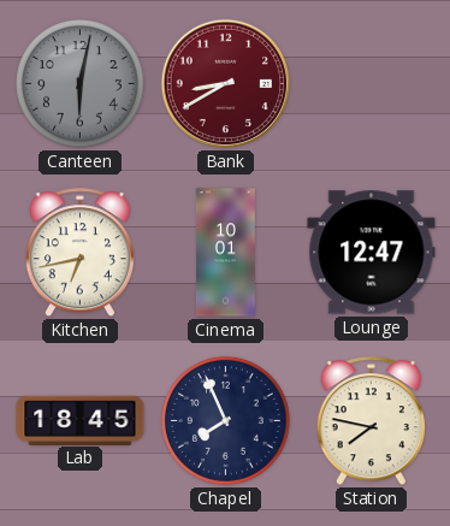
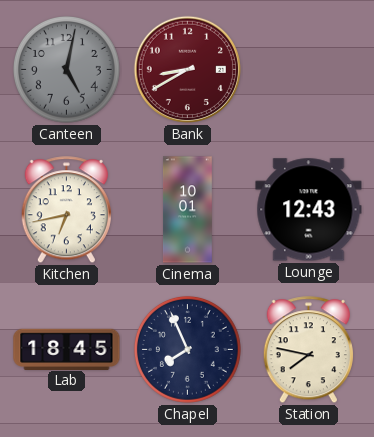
Canteen: 6:02 -> 5:02
Lounge: 12:47 -> 12:43
